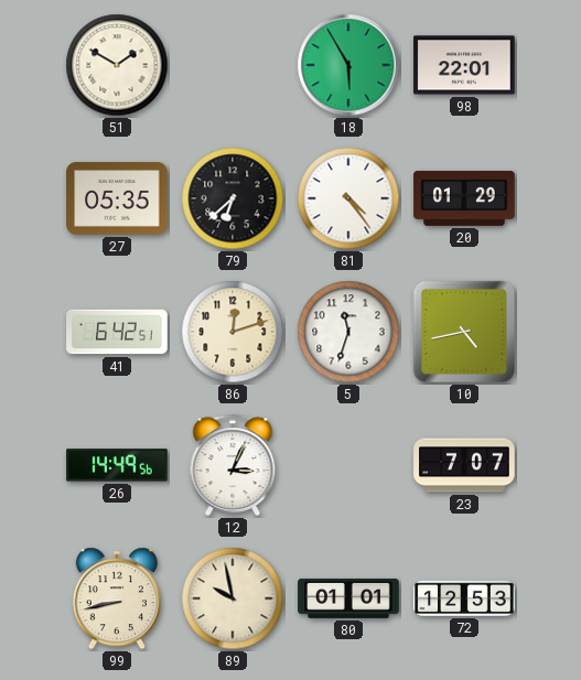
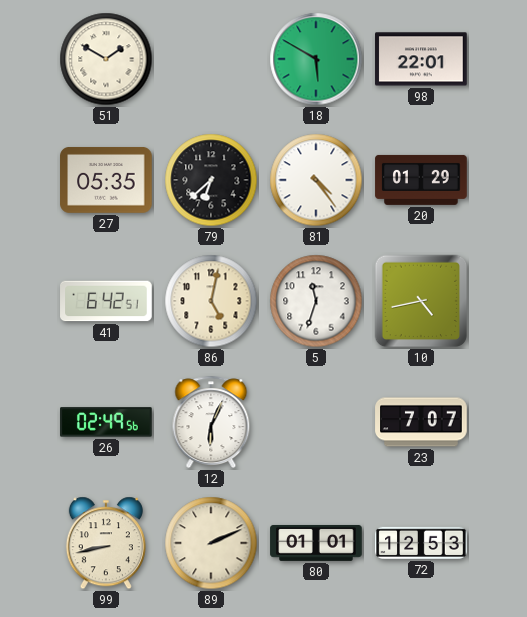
18: 5:55 -> 5:50
86: 12:12 -> 5:02
26: 14:49 -> 02:49
12: 3:04 -> 6:04
89: 9:58 -> 2:11
